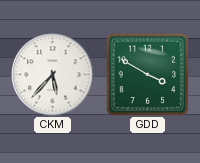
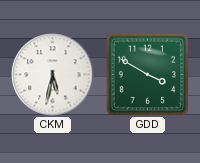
CKM: 5:37 -> 5:32
